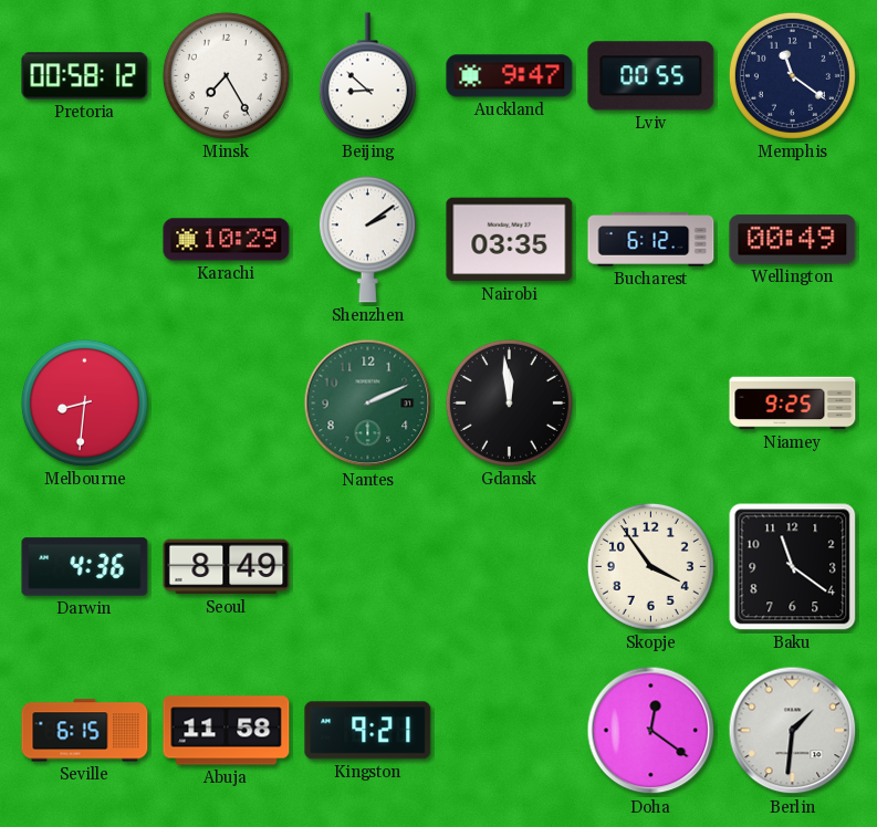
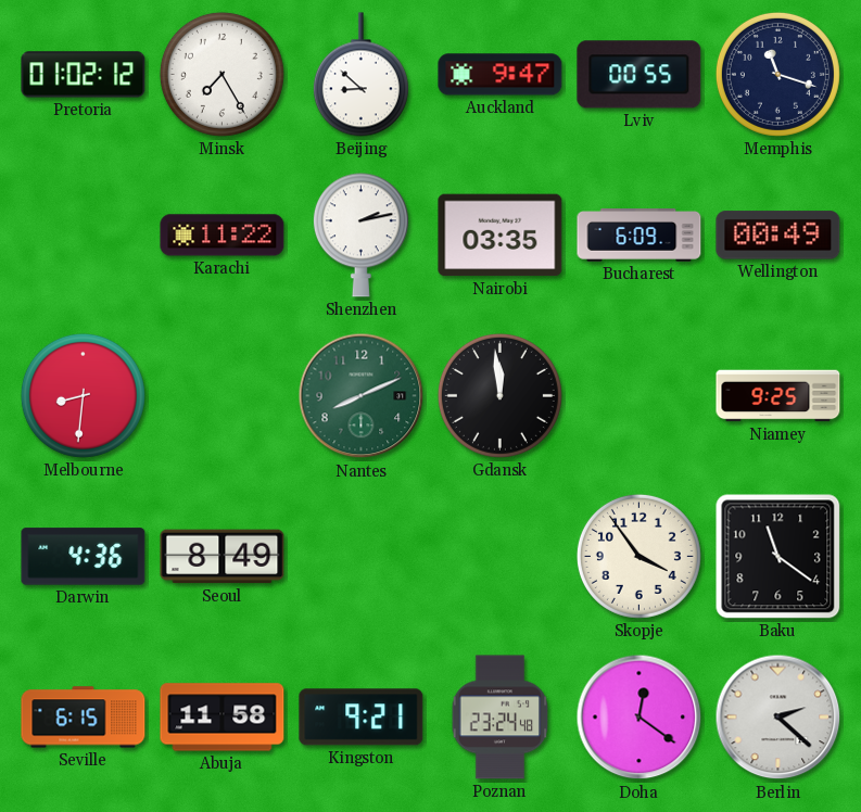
Pretoria: 00:58 -> 01:02
Memphis: 11:21 -> 11:18
Karachi: 10:29 -> 11:22
Shenzhen: 2:09 -> 2:13
Bucharest: 6:12 -> 6:09
Nantes: 2:11 -> 8:11
Poznan: none -> 23:24
Berlin: 1:31 -> 2:22
